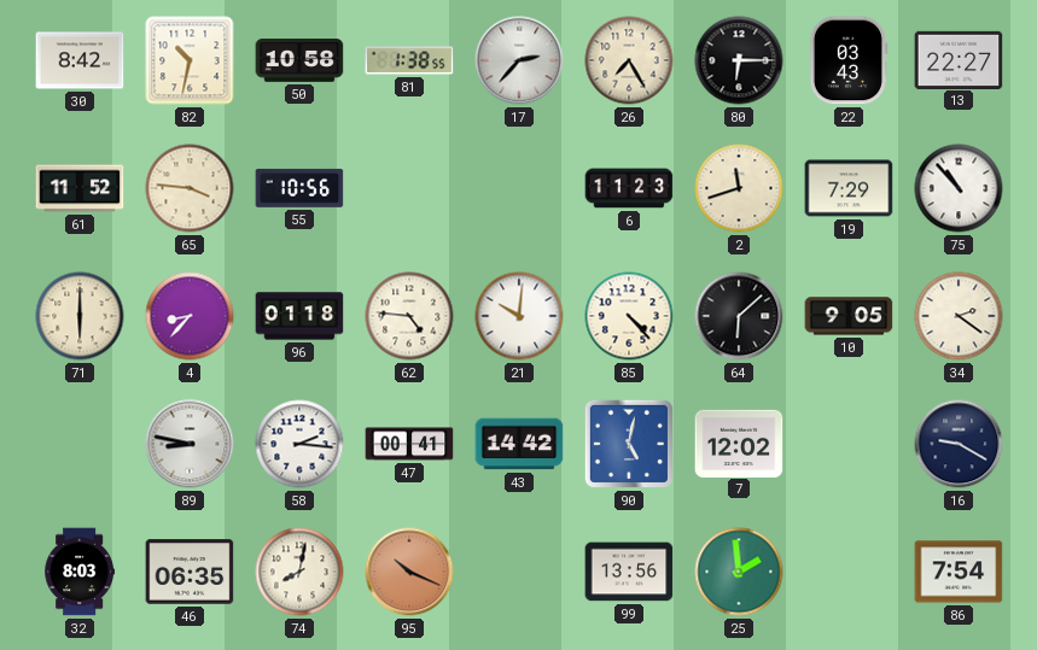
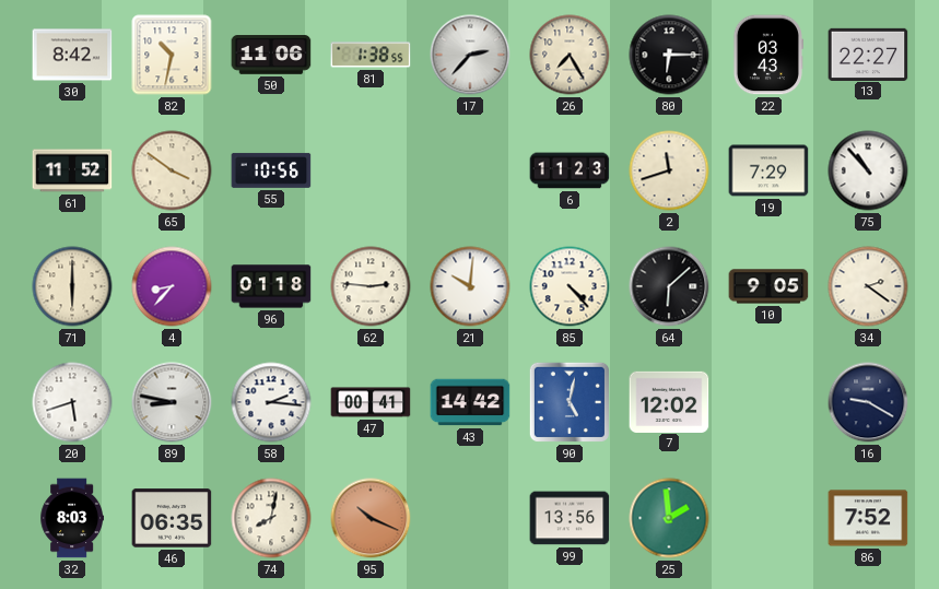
50: 10:58 -> 11:06
65: 3:46 -> 3:51
62: 4:46 -> 2:46
20: none -> 5:42
86: 7:54 -> 7:52
